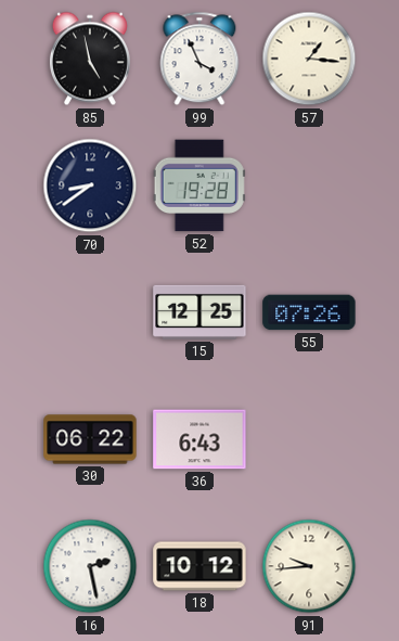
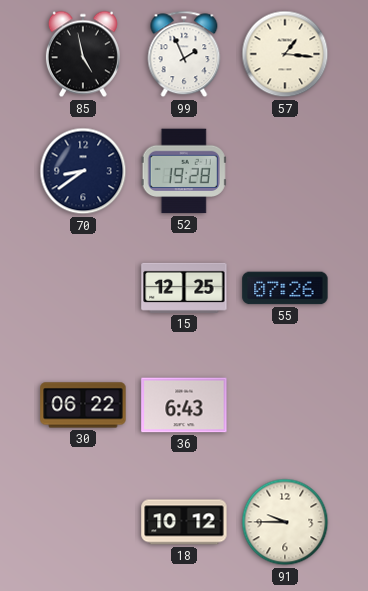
99: 3:56 -> 1:56
16: 2:28 -> none
91: 9:44 -> 9:45
